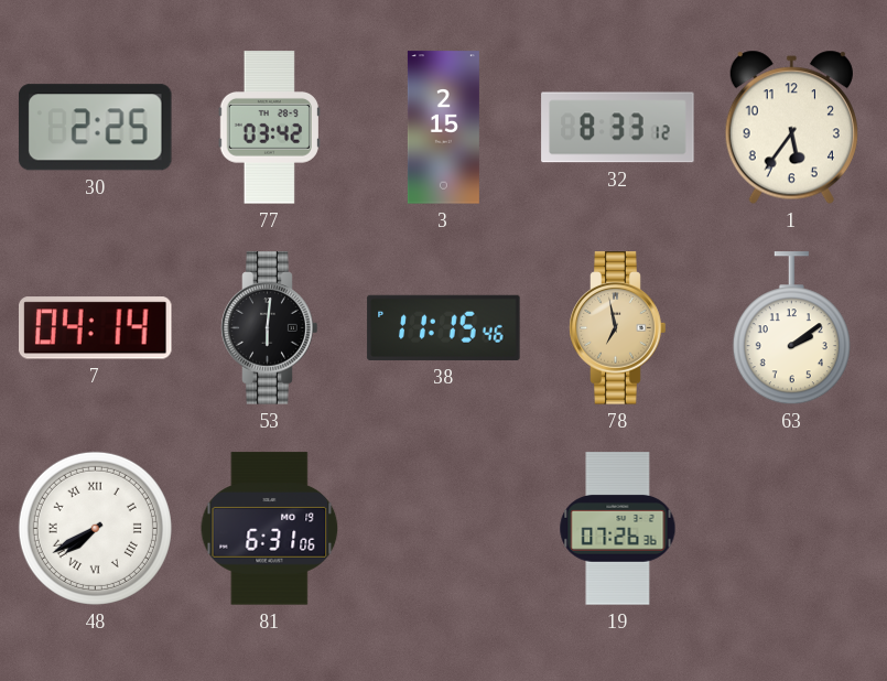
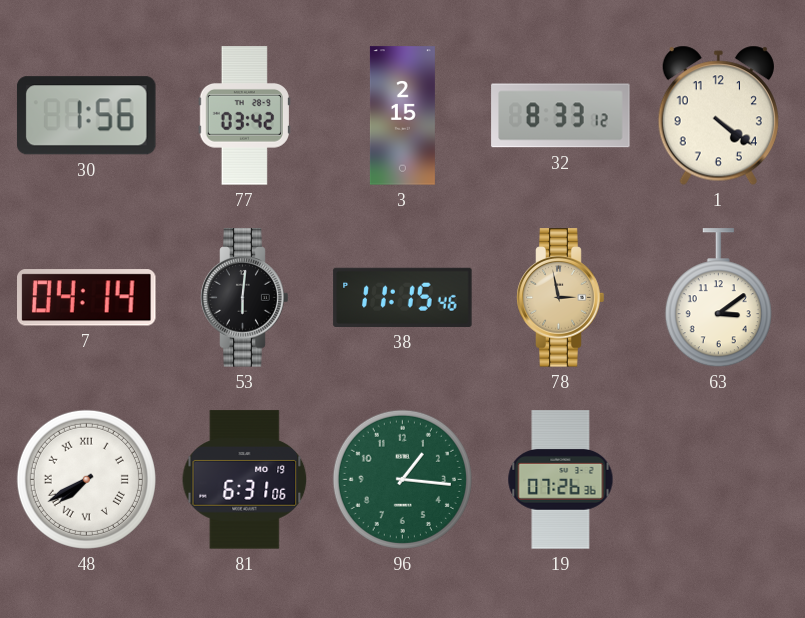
30: 2:25 -> 1:56
1: 5:36 -> 4:21
78: 6:58 -> 2:58
63: 2:09 -> 3:09
96: none -> 1:16
